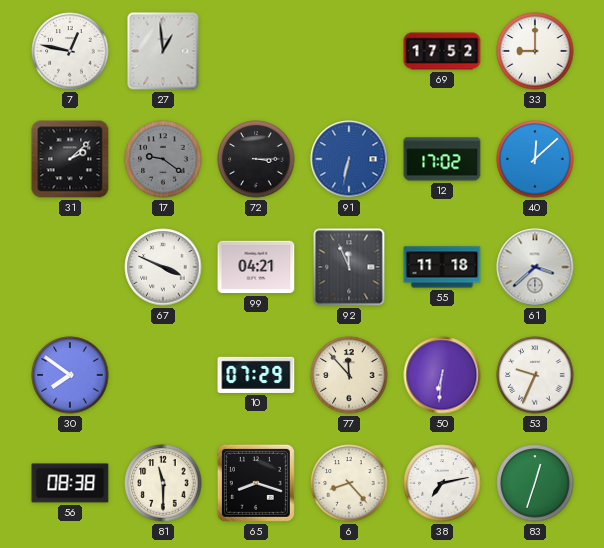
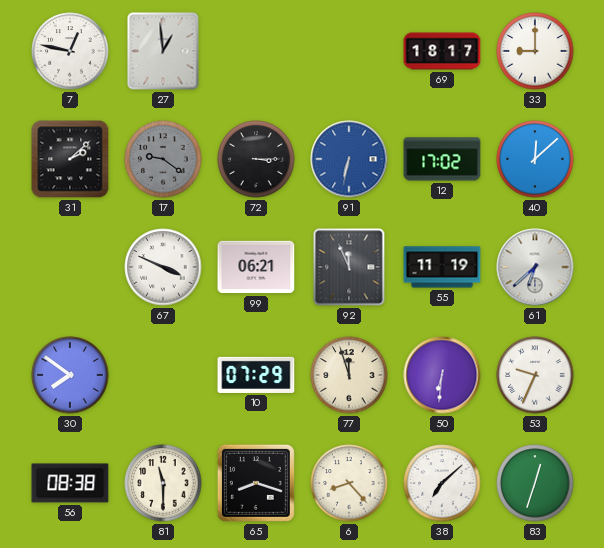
69: 17:52 -> 18:17
99: 04:21 -> 06:21
55: 11:18 -> 11:19
61: 3:38 -> 6:38
77: 11:53 -> 11:57
38: 7:13 -> 7:08
